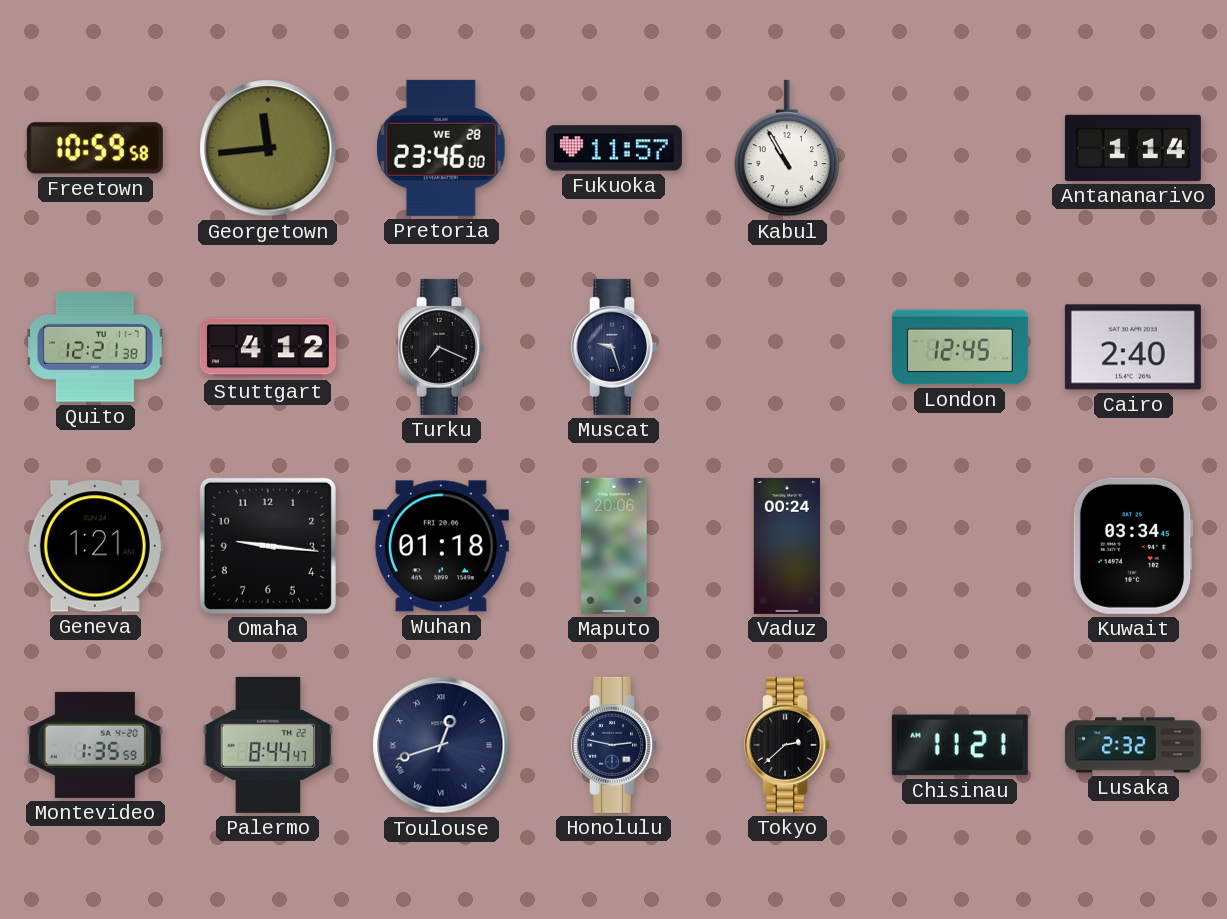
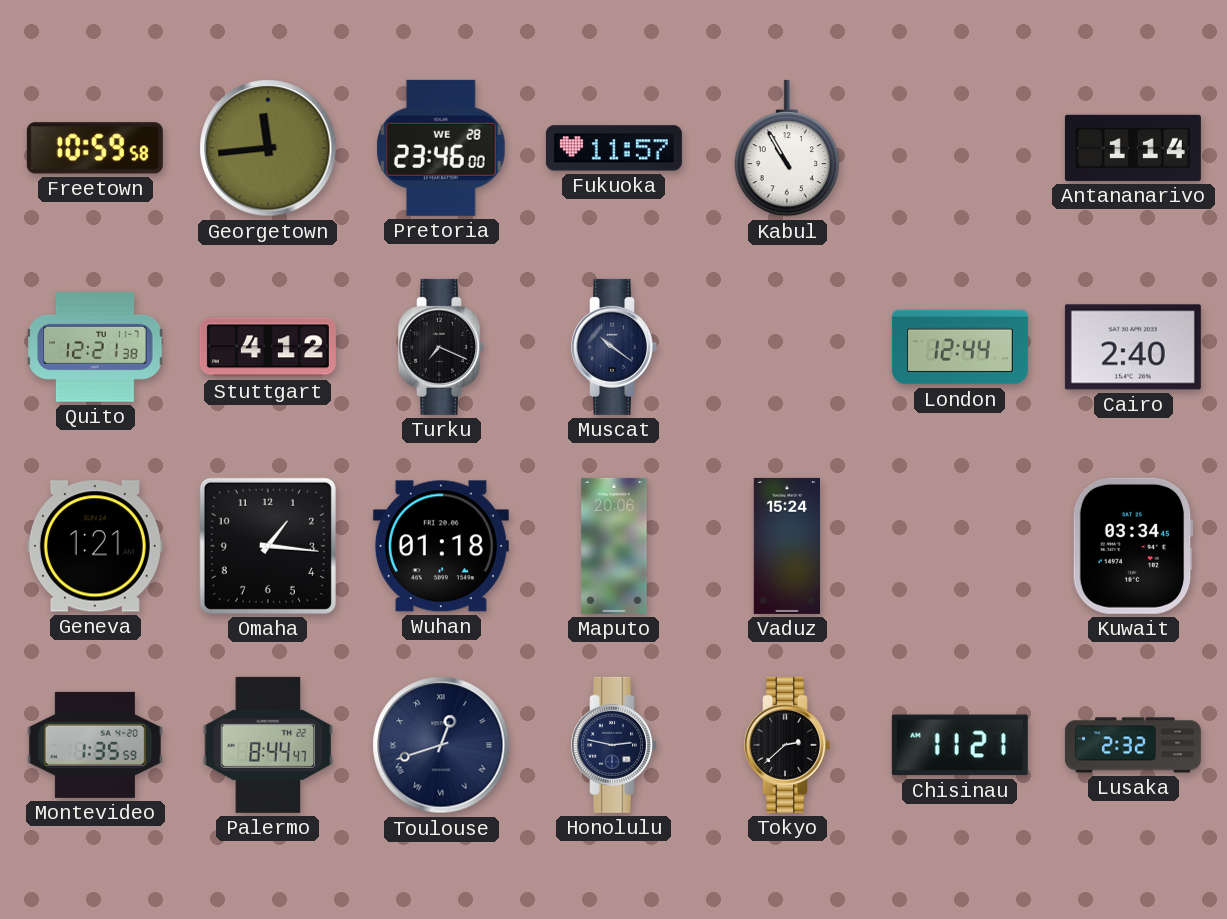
Muscat: 9:27 -> 10:21
London: 12:45 -> 12:44
Omaha: 9:16 -> 1:16
Vaduz: 00:24 -> 15:24
